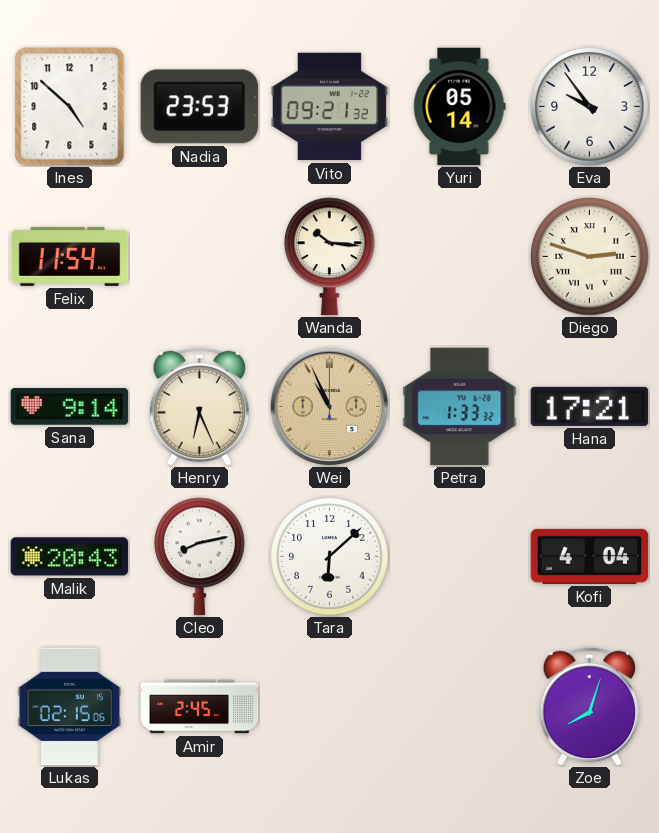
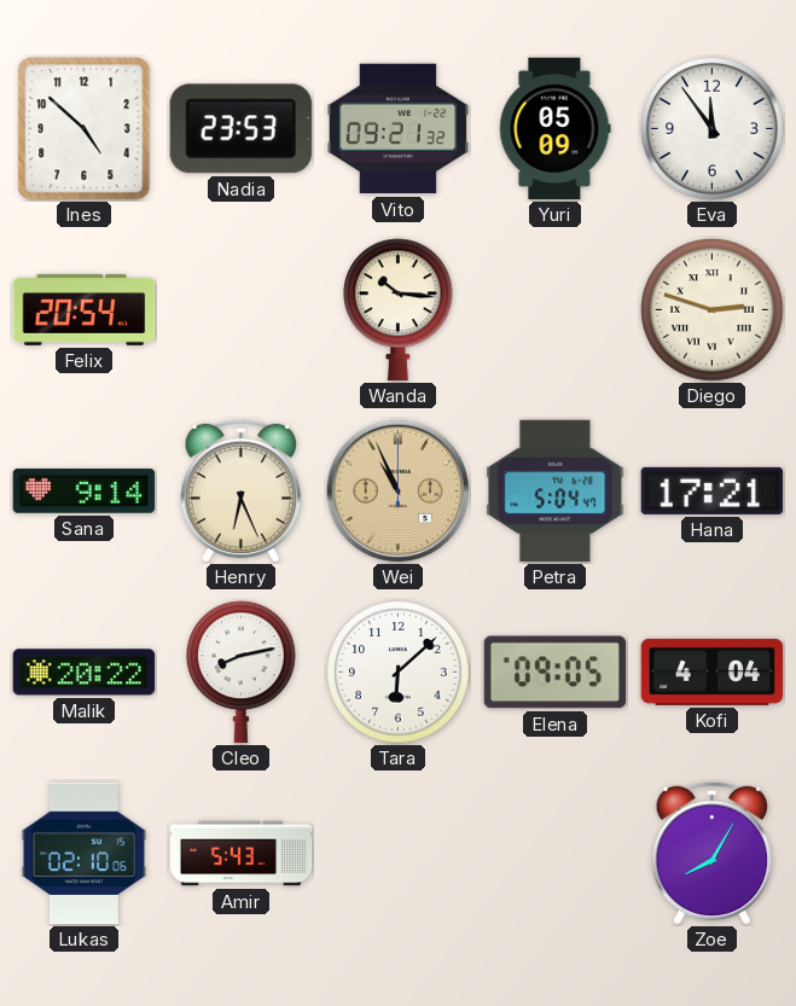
Yuri: 05:14 -> 05:09
Eva: 9:54 -> 11:54
Felix: 11:54 -> 20:54
Petra: 1:33 -> 5:04
Malik: 20:43 -> 20:22
Elena: none -> 09:05
Lukas: 02:15 -> 02:10
Amir: 2:45 -> 5:43
Zoe: 8:03 -> 8:05
